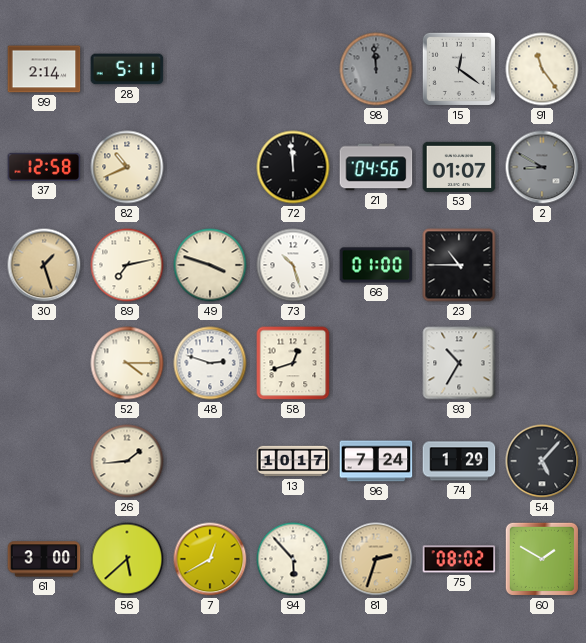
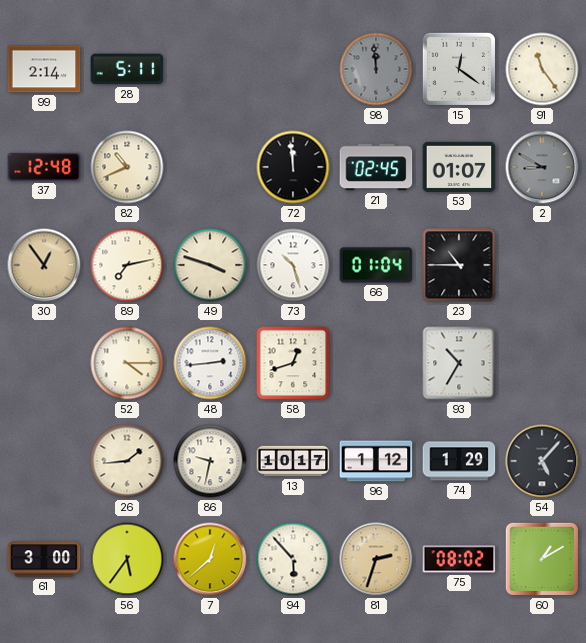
37: 12:58 -> 12:48
21: 04:56 -> 02:45
30: 1:27 -> 12:54
66: 01:00 -> 01:04
48: 2:48 -> 2:44
86: none -> 9:32
96: 7:24 -> 1:12
56: 5:38 -> 5:36
7: 12:40 -> 12:38
60: 1:50 -> 1:10
